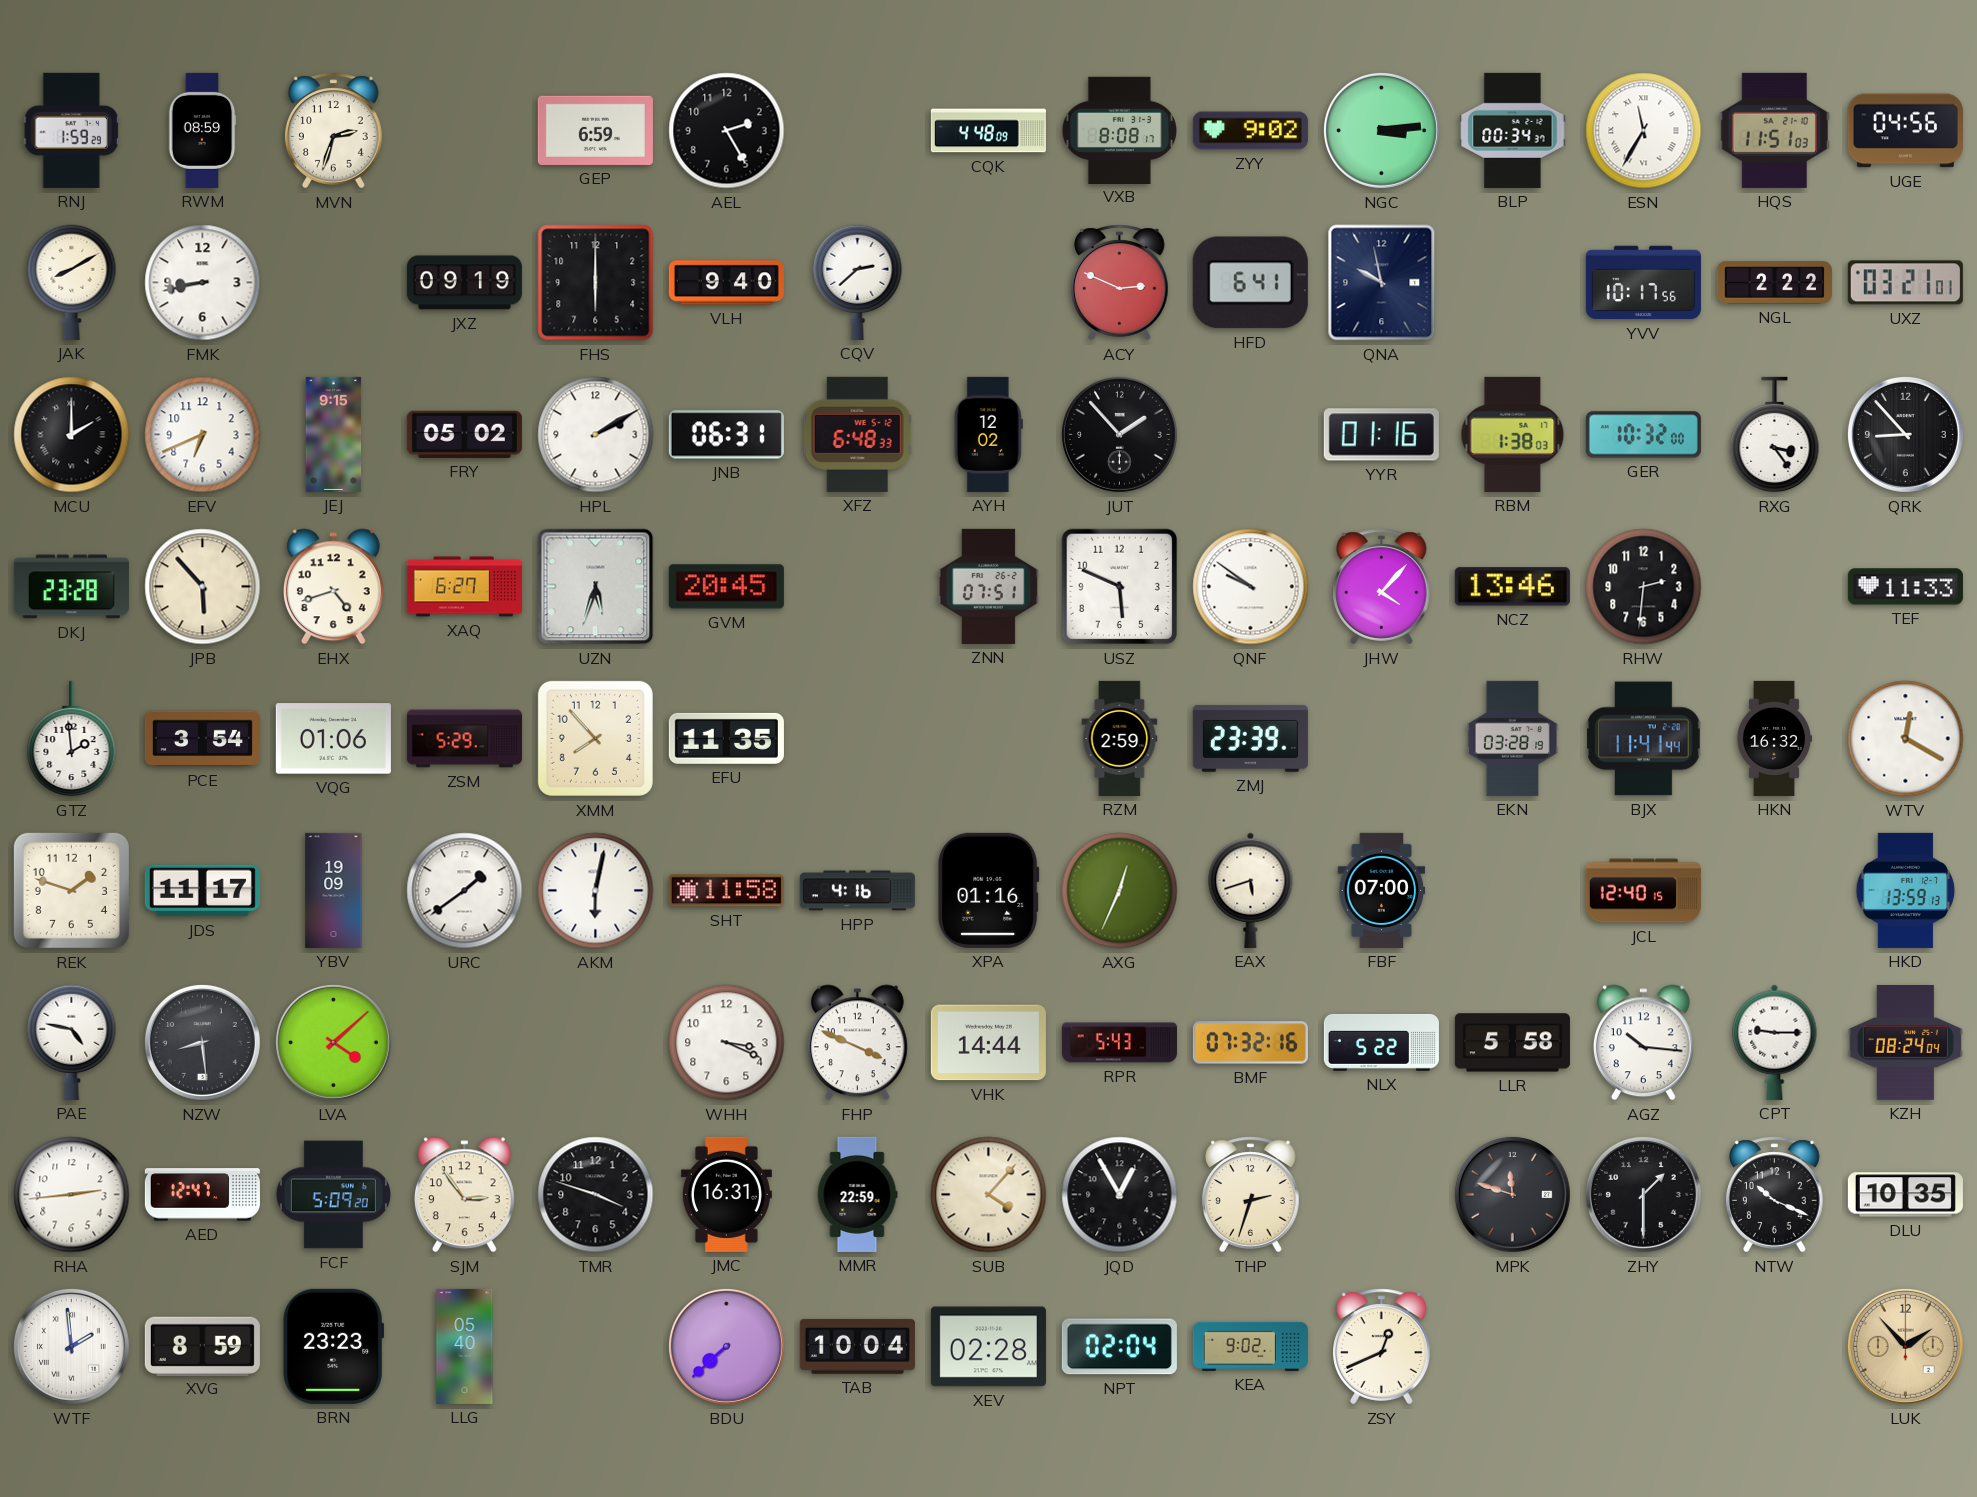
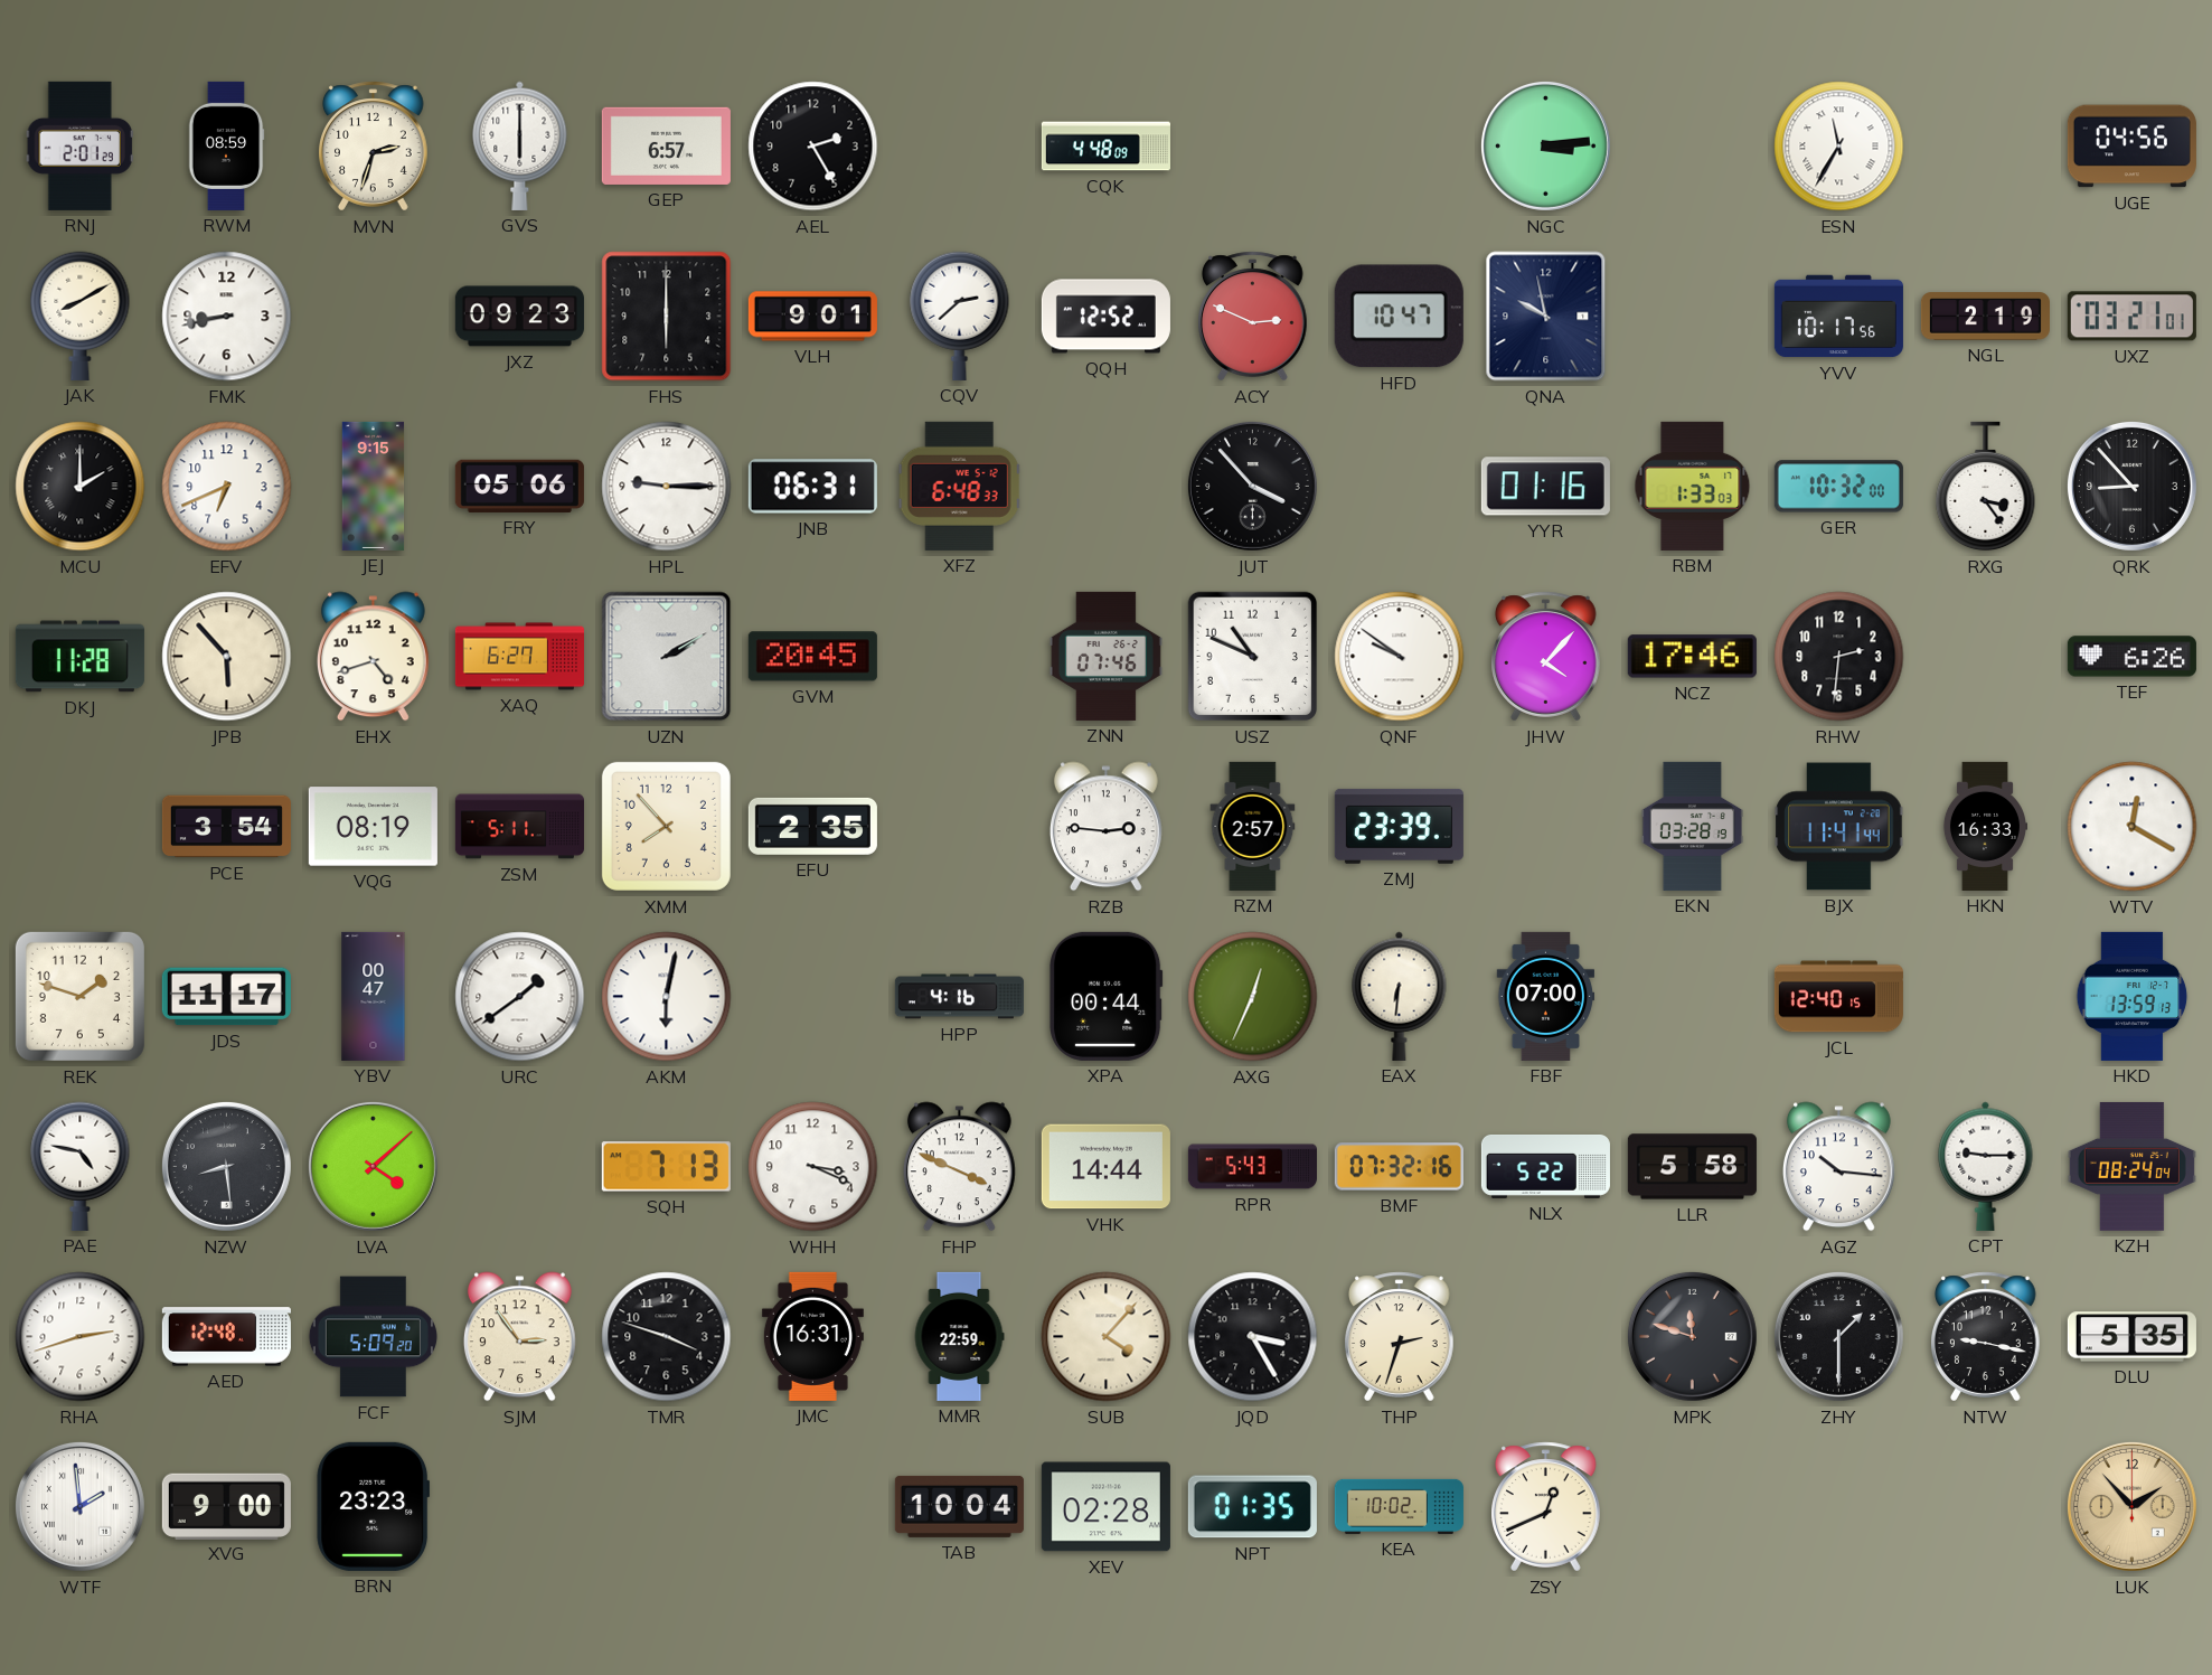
RNJ: 1:59 -> 2:01
GVS: none -> 6:00
GEP: 6:59 -> 6:57
VXB: 8:08 -> none
ZYY: 9:02 -> none
BLP: 00:34 -> none
HQS: 11:51 -> none
JXZ: 09:19 -> 09:23
VLH: 9:40 -> 9:01
QQH: none -> 12:52
HFD: 6:41 -> 10:47
NGL: 2:22 -> 2:19
FRY: 05:02 -> 05:06
HPL: 2:10 -> 9:15
AYH: 12:02 -> none
JUT: 1:53 -> 3:53
RBM: 1:38 -> 1:33
DKJ: 23:28 -> 11:28
UZN: 5:33 -> 2:10
ZNN: 07:51 -> 07:46
USZ: 5:49 -> 10:49
NCZ: 13:46 -> 17:46
TEF: 11:33 -> 6:26
GTZ: 1:59 -> none
VQG: 01:06 -> 08:19
ZSM: 5:29 -> 5:11
EFU: 11:35 -> 2:35
RZB: none -> 2:46
RZM: 2:59 -> 2:57
HKN: 16:32 -> 16:33
YBV: 19:09 -> 00:47
SHT: 11:58 -> none
XPA: 01:16 -> 00:44
EAX: 5:42 -> 6:31
SQH: none -> 7:13
RHA: 2:44 -> 2:42
AED: 12:47 -> 12:48
JQD: 12:55 -> 3:25
NTW: 10:19 -> 9:17
DLU: 10:35 -> 5:35
XVG: 8:59 -> 9:00
LLG: 05:40 -> none
BDU: 7:38 -> none
NPT: 02:04 -> 01:35
KEA: 9:02 -> 10:02
